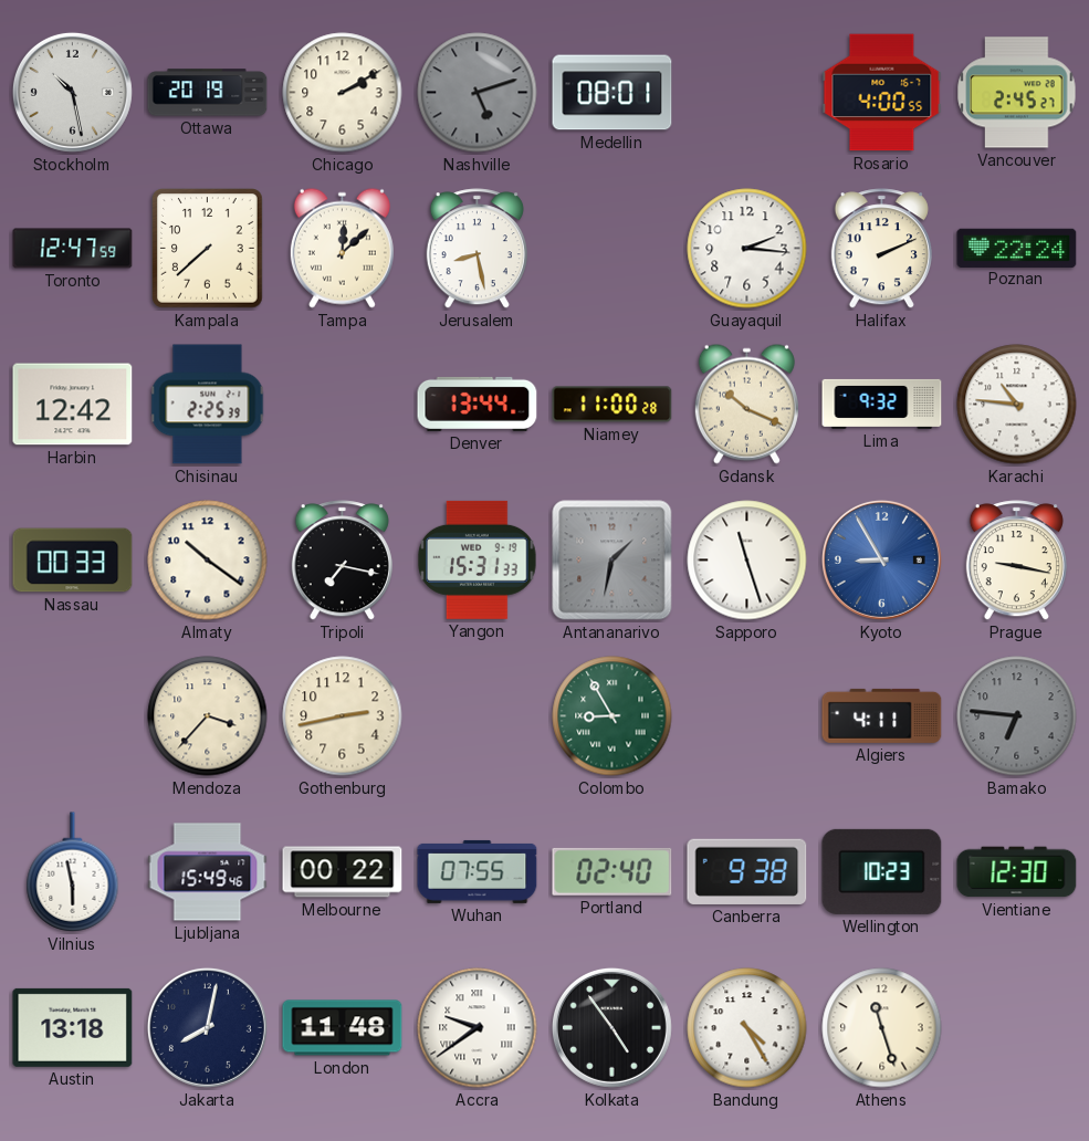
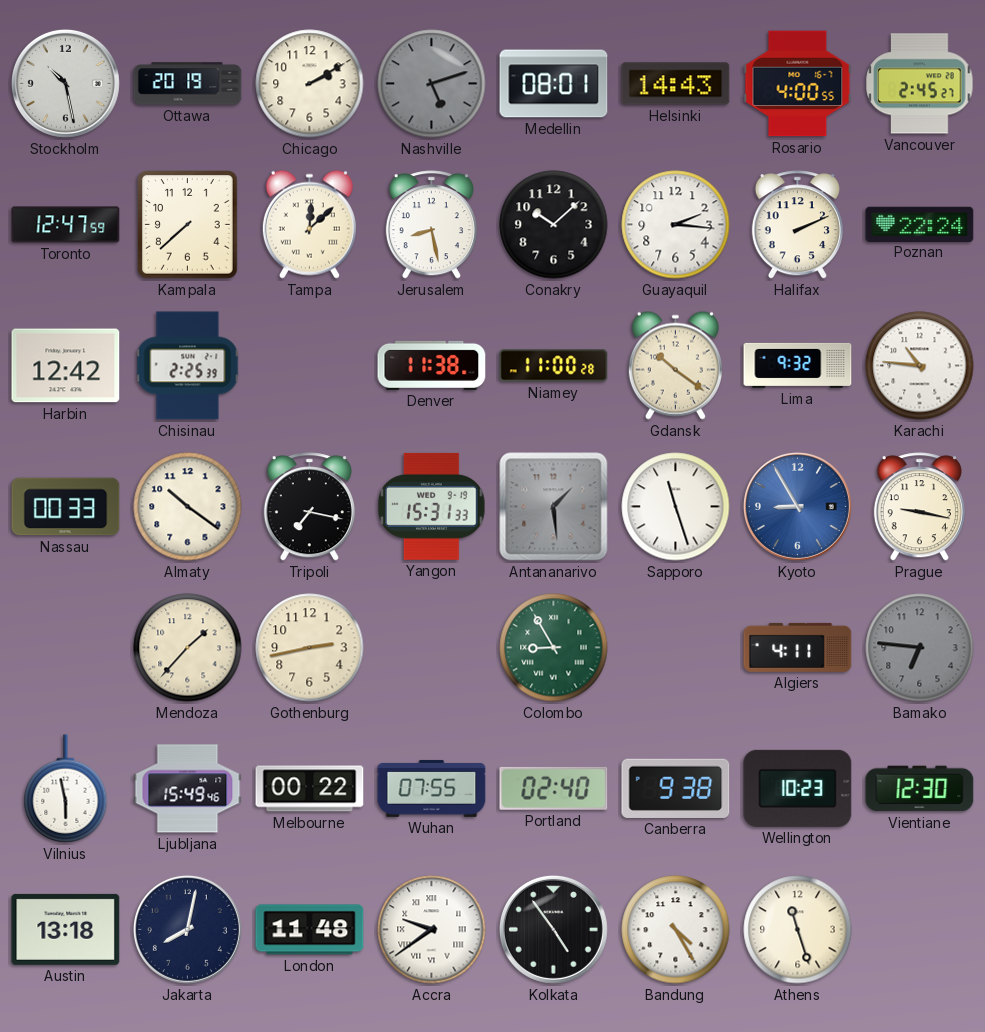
Helsinki: none -> 14:43
Conakry: none -> 10:08
Denver: 13:44 -> 11:38
Gdansk: 10:19 -> 10:21
Antananarivo: 1:32 -> 1:29
Mendoza: 3:37 -> 1:37
